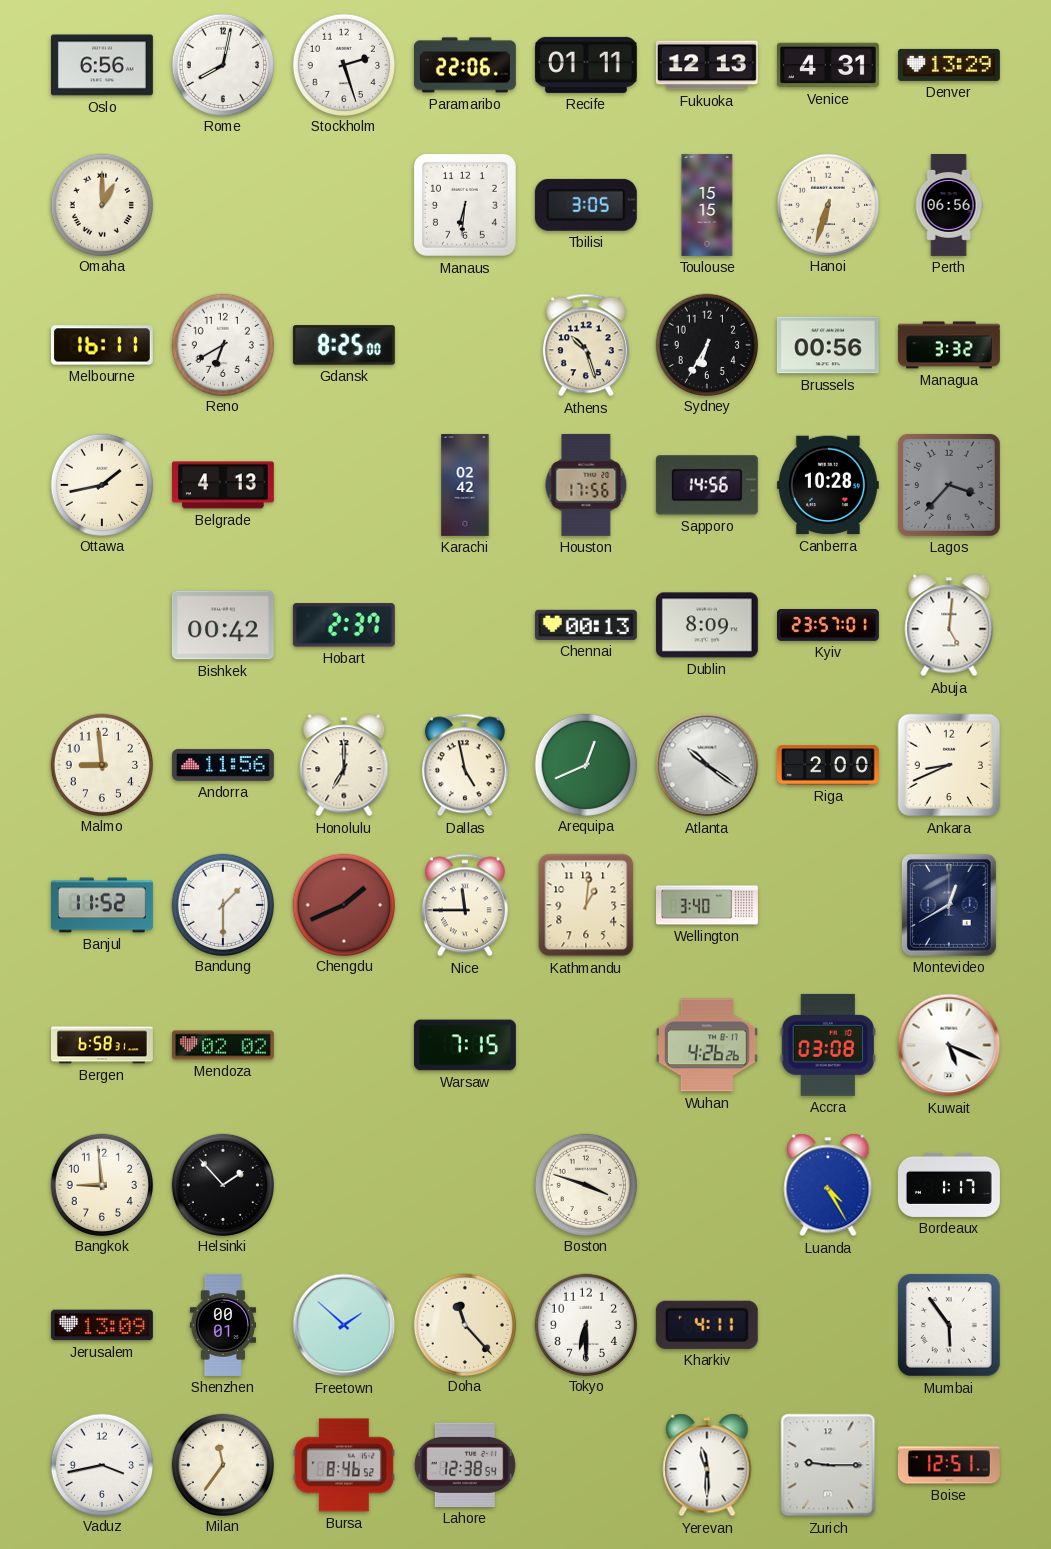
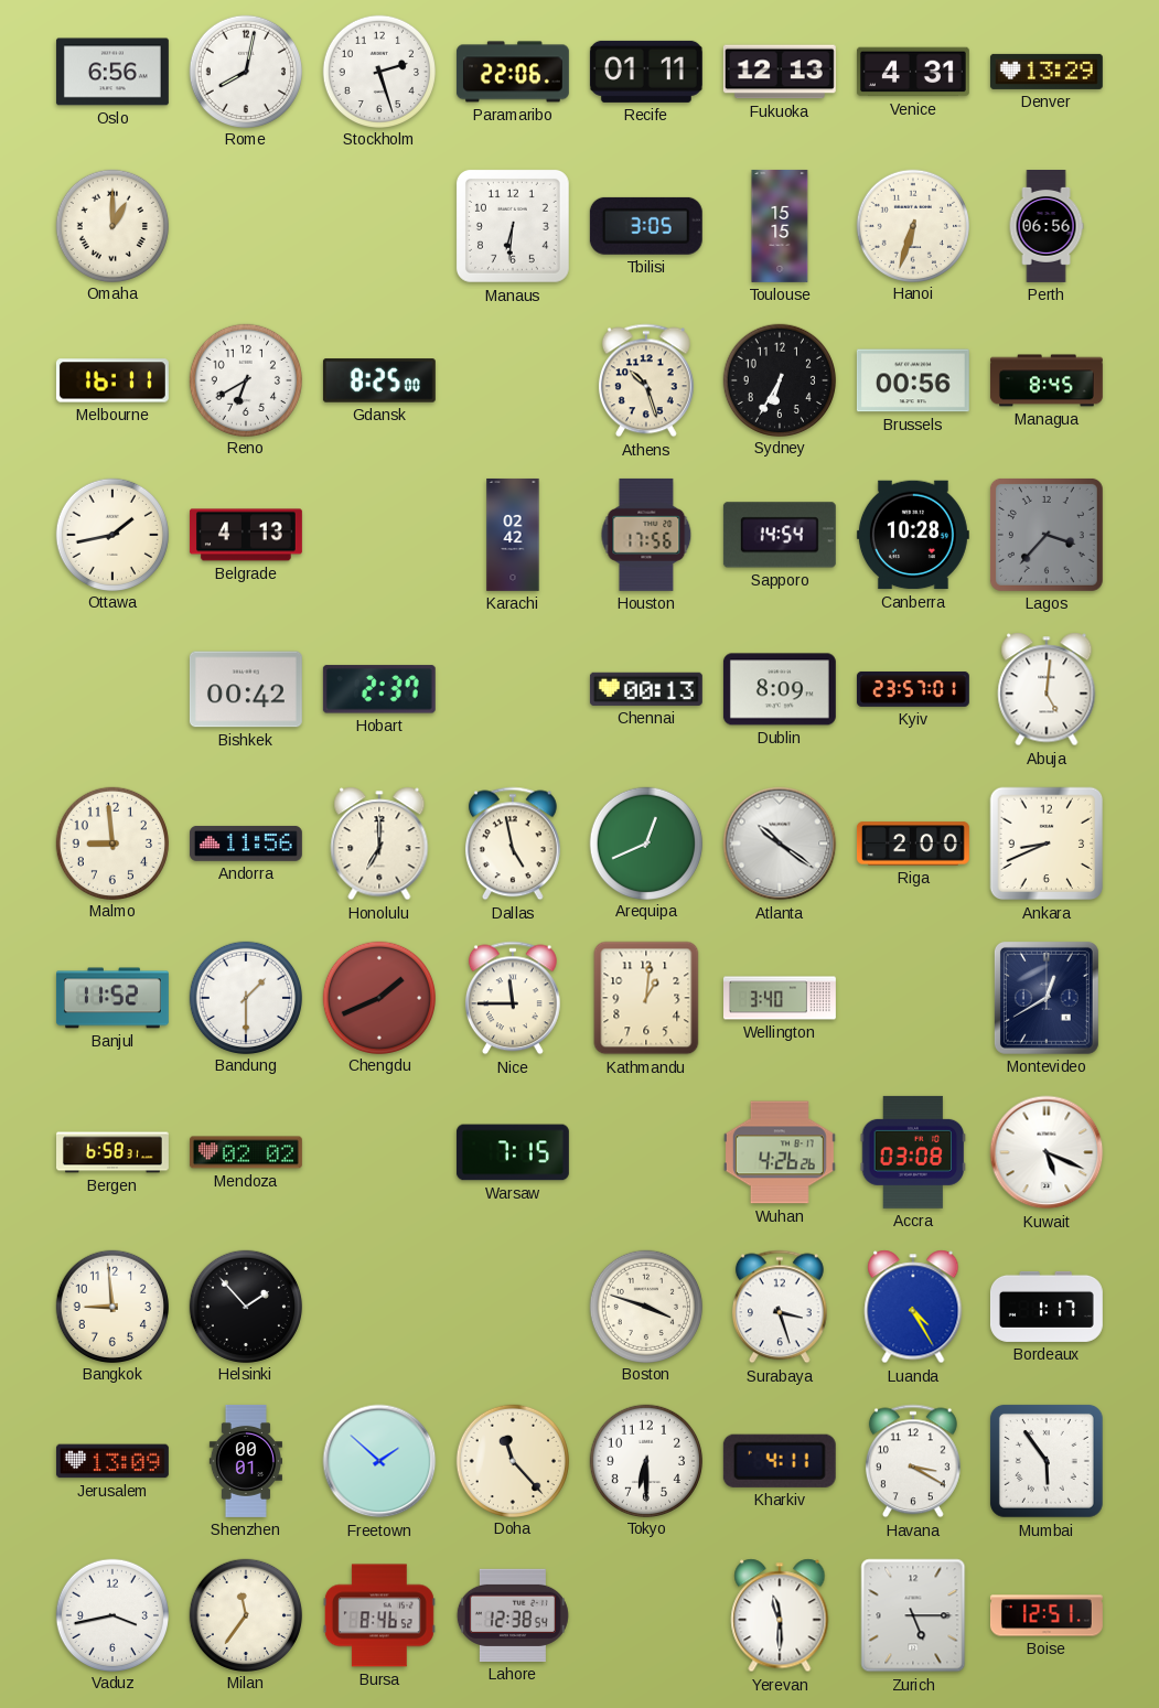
Managua: 3:32 -> 8:45
Sapporo: 14:56 -> 14:54
Surabaya: none -> 3:27
Havana: none -> 3:20
Zurich: 9:15 -> 5:15
